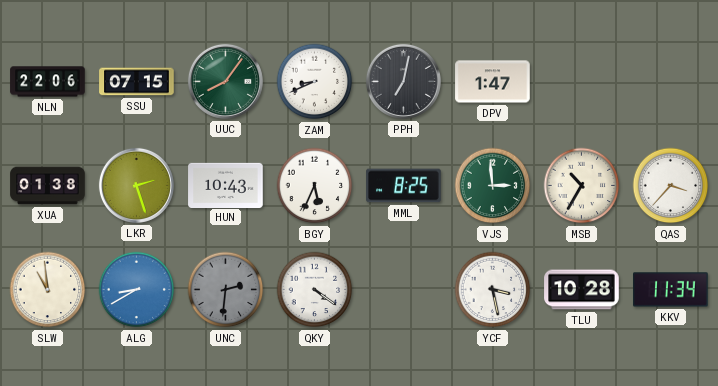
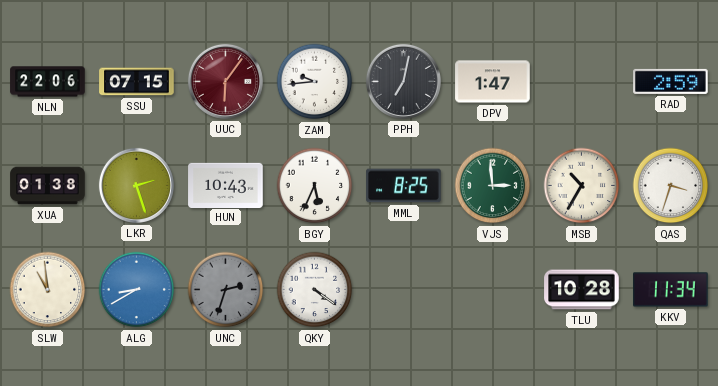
UUC: 8:06 -> 6:06
UUC dial: green -> burgundy
ZAM: 8:41 -> 9:44
RAD: none -> 2:59
QAS: 3:37 -> 3:33
UNC: 2:31 -> 2:33
YCF: 3:28 -> none
